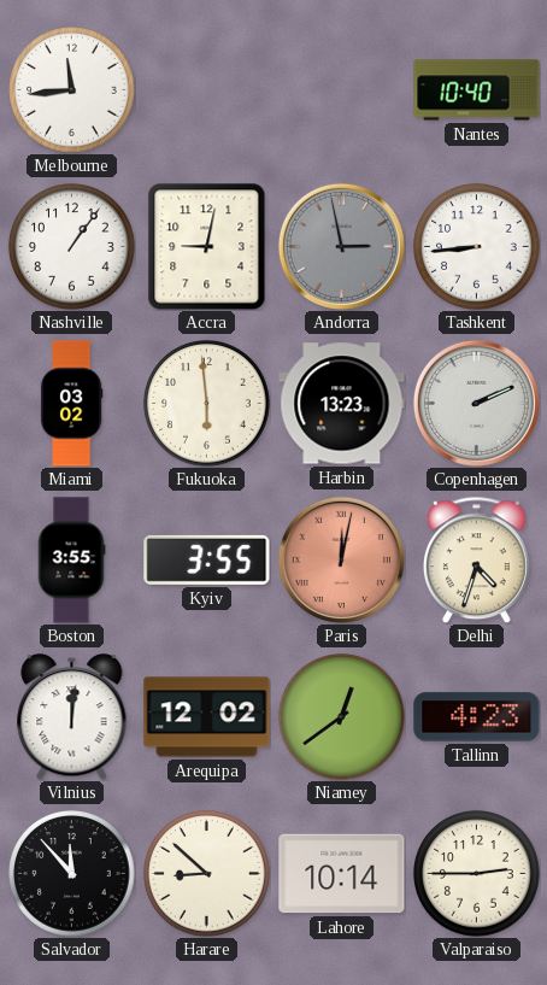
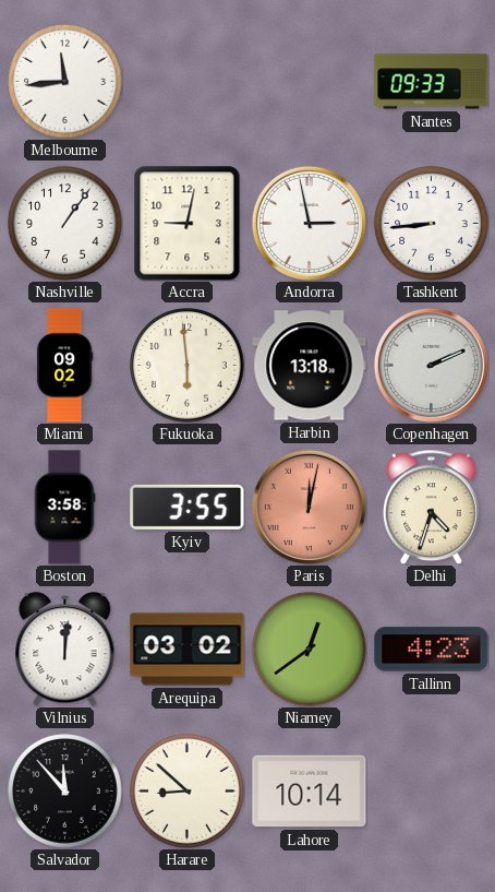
Nantes: 10:40 -> 09:33
Andorra dial: grey -> white
Miami: 03:02 -> 09:02
Harbin: 13:23 -> 13:18
Boston: 3:55 -> 3:58
Arequipa: 12:02 -> 03:02
Valparaiso: 2:45 -> none
